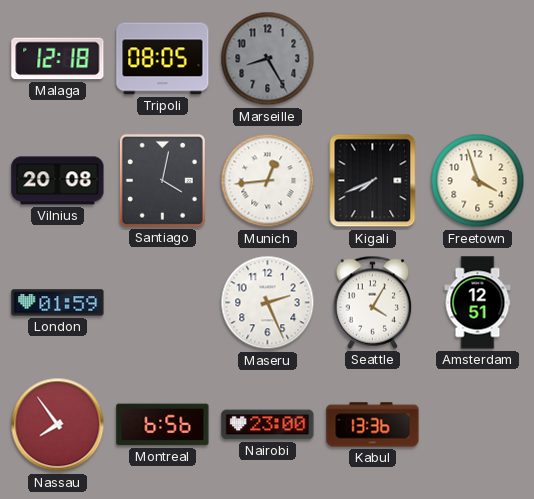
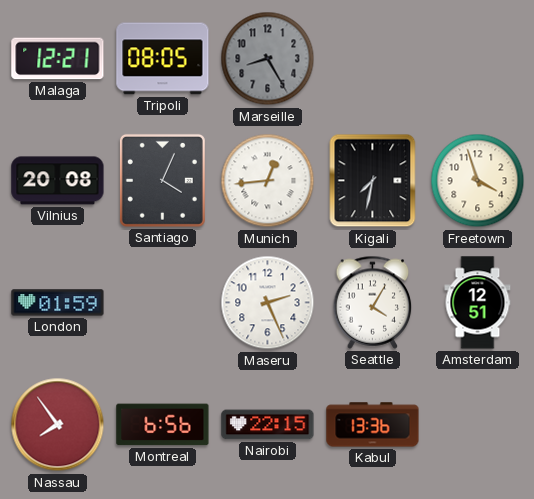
Malaga: 12:18 -> 12:21
Santiago: 4:02 -> 4:04
Kigali: 7:41 -> 7:32
Nairobi: 23:00 -> 22:15
